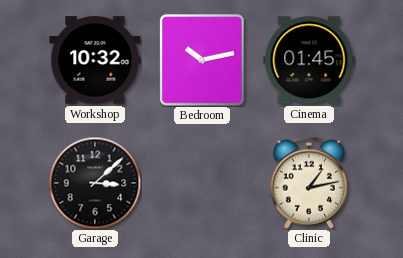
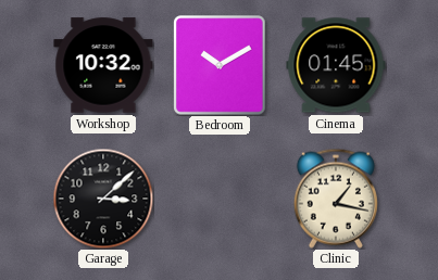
Bedroom: 10:13 -> 10:10
Clinic: 1:13 -> 1:17
